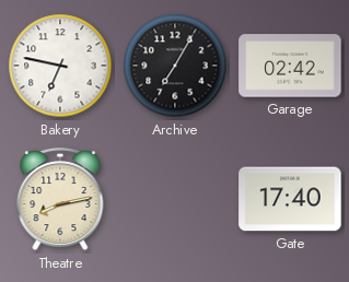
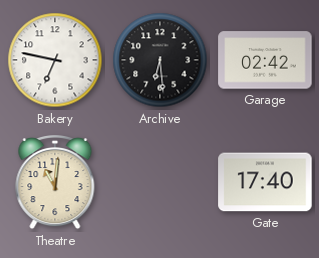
Archive: 7:05 -> 6:29
Theatre: 8:13 -> 11:01
